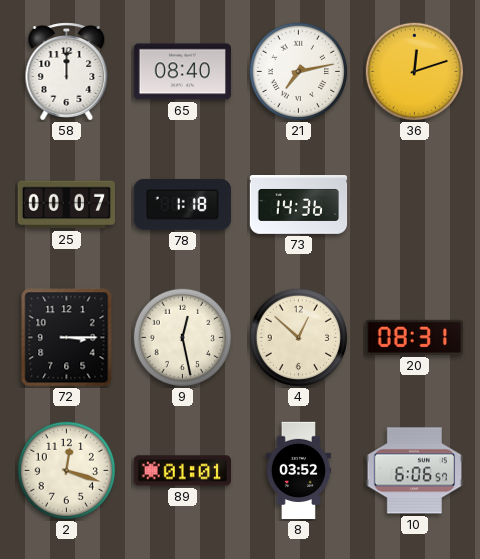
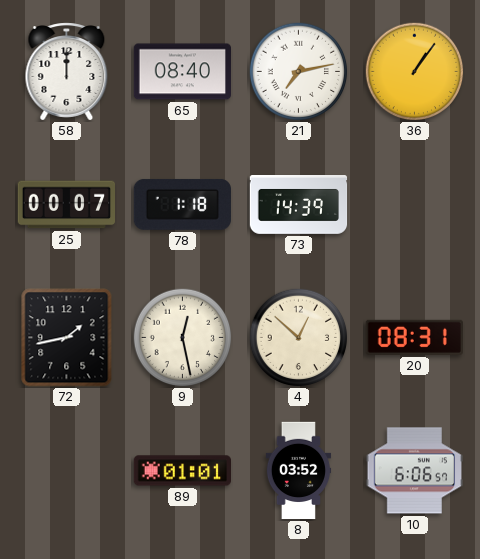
36: 12:12 -> 1:06
73: 14:36 -> 14:39
72: 3:15 -> 1:43
2: 12:18 -> none
